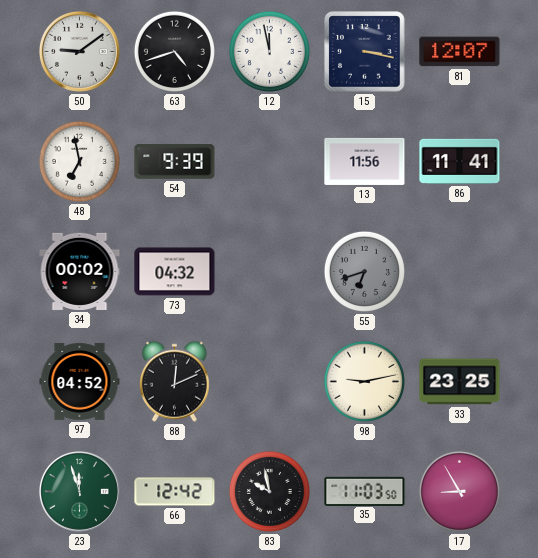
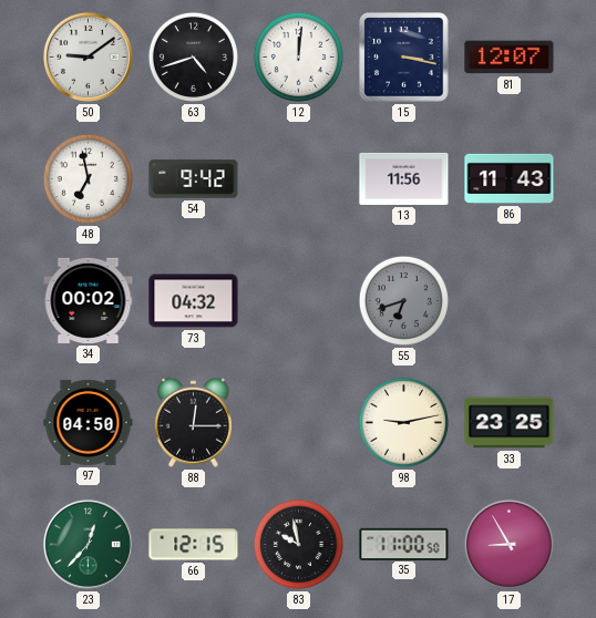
12: 11:58 -> 12:01
54: 9:39 -> 9:42
86: 11:41 -> 11:43
97: 04:52 -> 04:50
88: 12:11 -> 12:15
23: 11:57 -> 12:37
66: 12:42 -> 12:15
35: 11:03 -> 11:00
